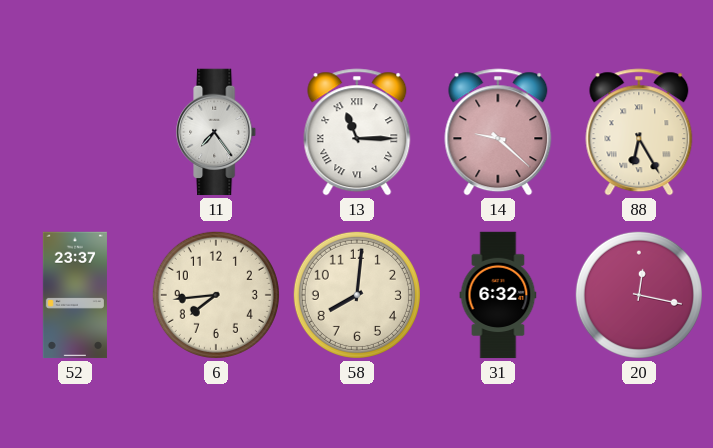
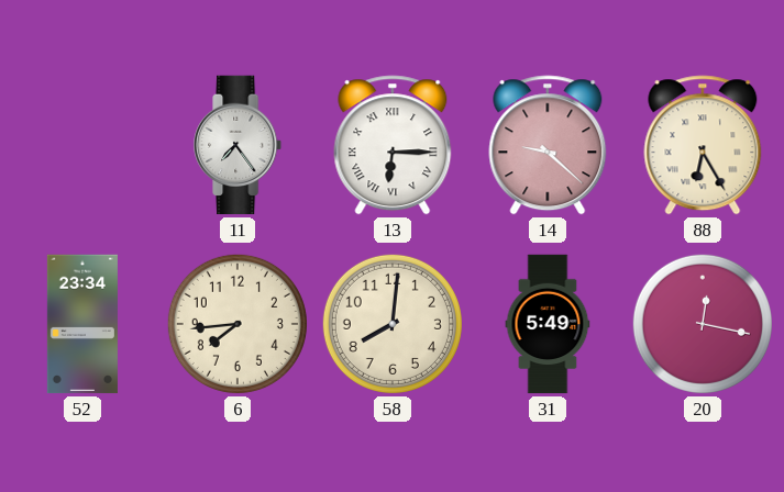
13: 11:15 -> 6:15
52: 23:37 -> 23:34
31: 6:32 -> 5:49
